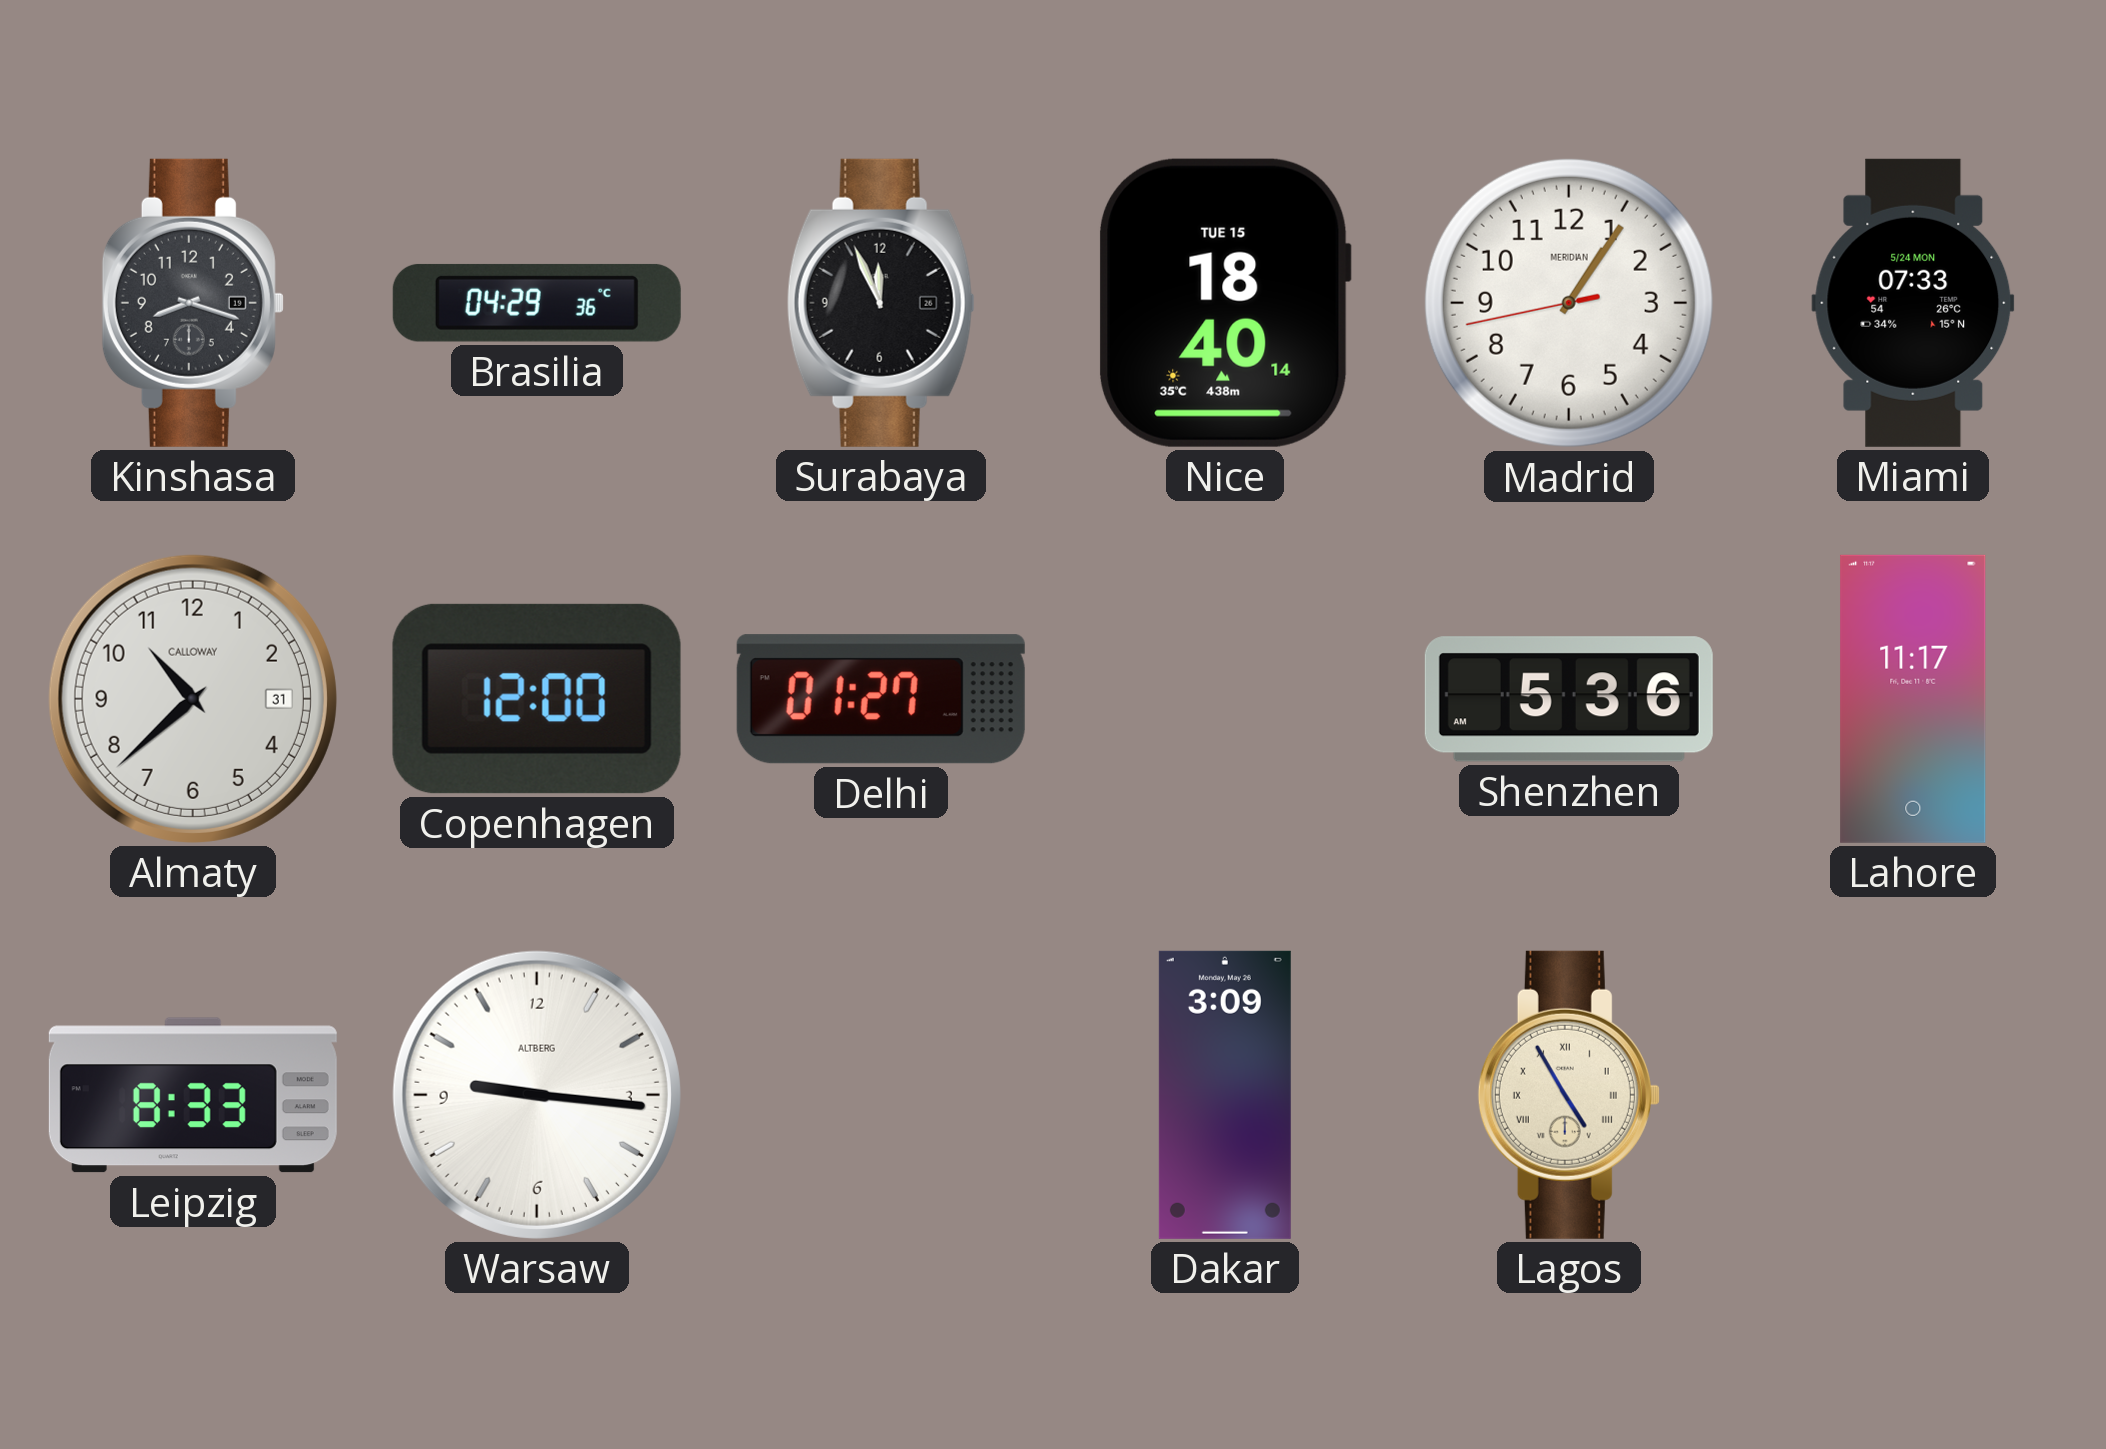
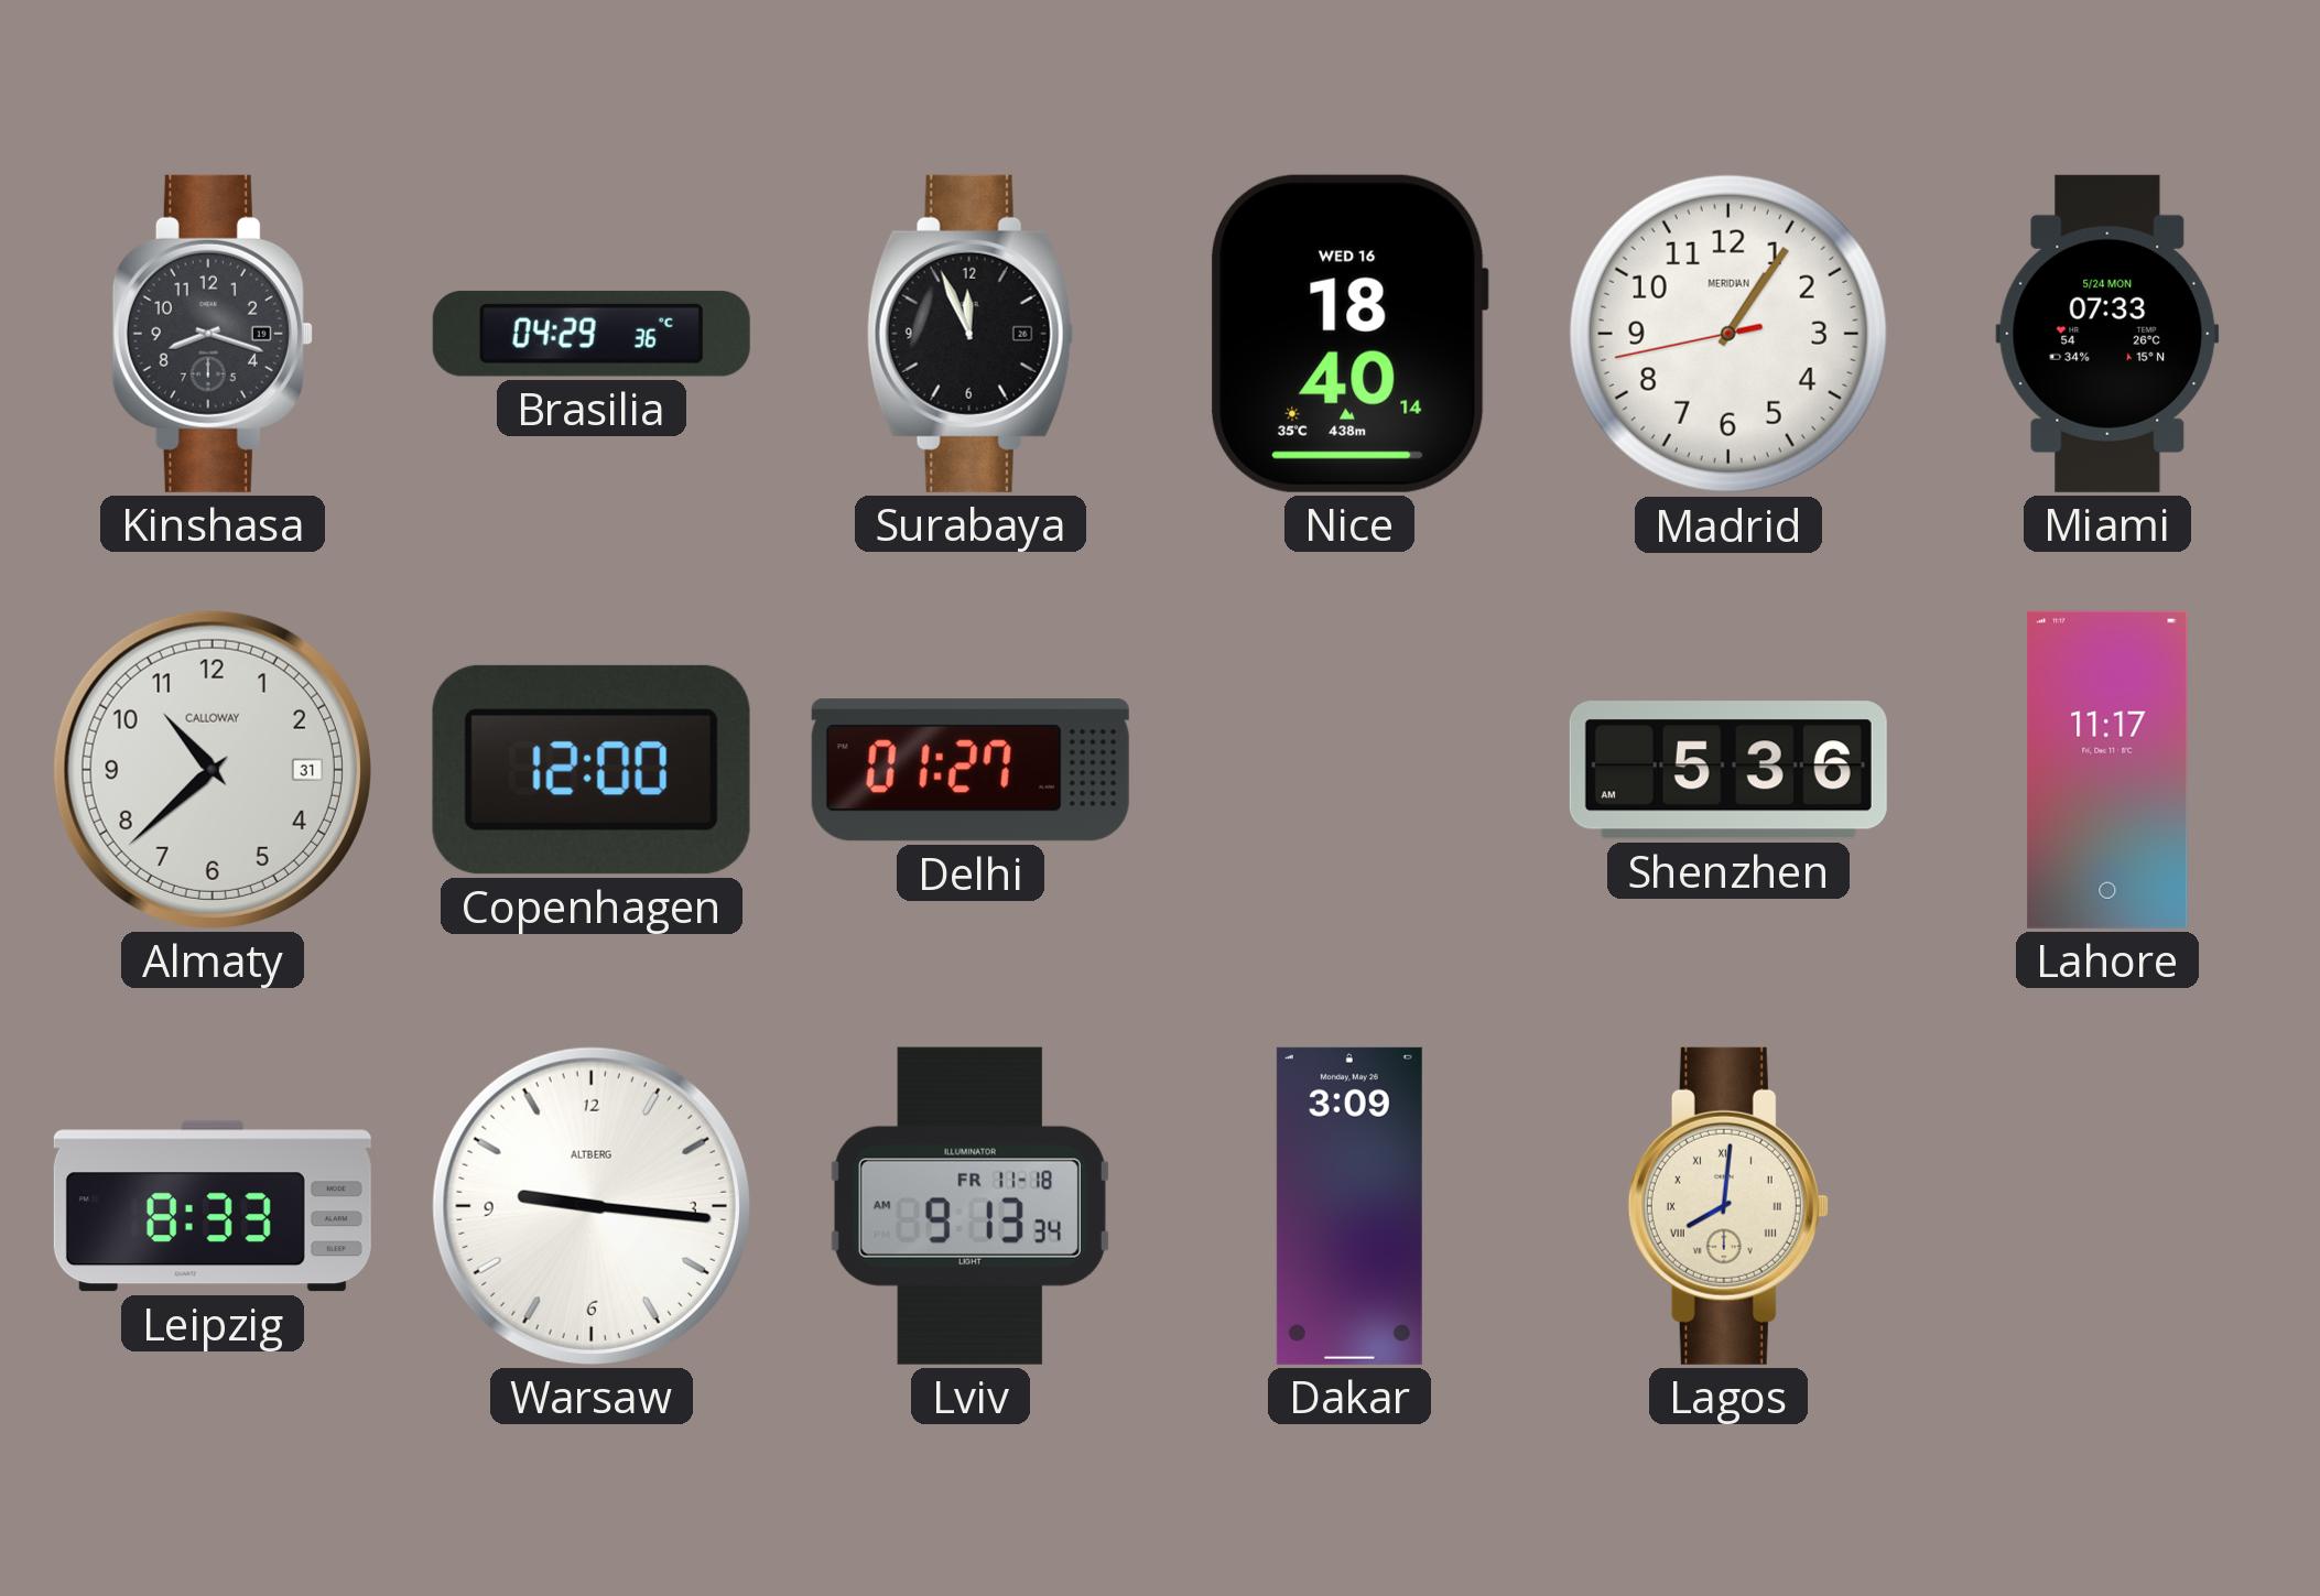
Nice date: TUE 15 -> WED 16
Lviv: none -> 9:13
Lagos: 4:55 -> 8:01
